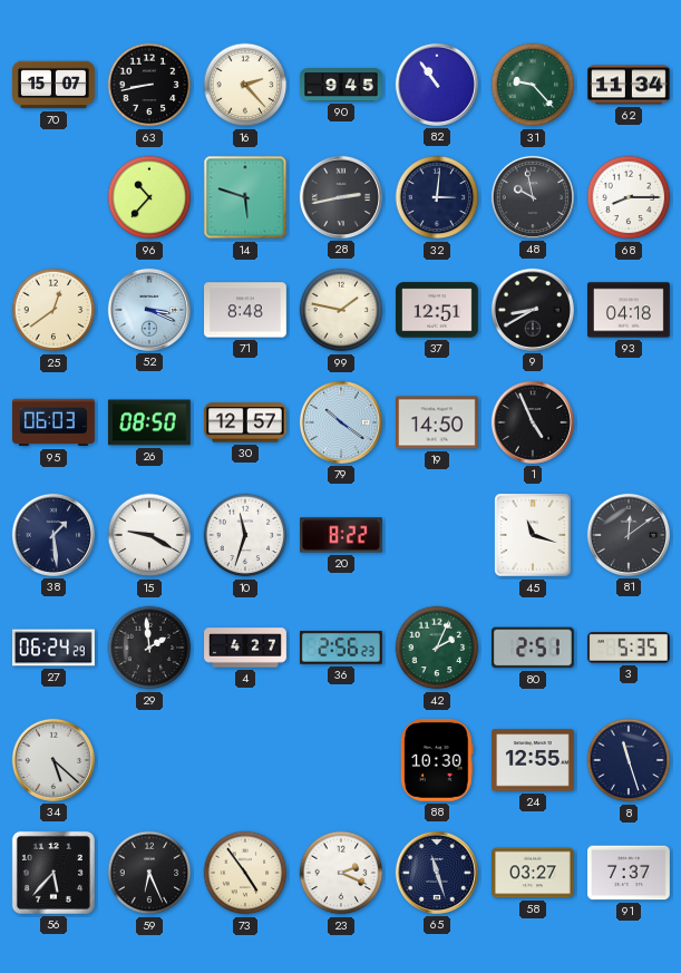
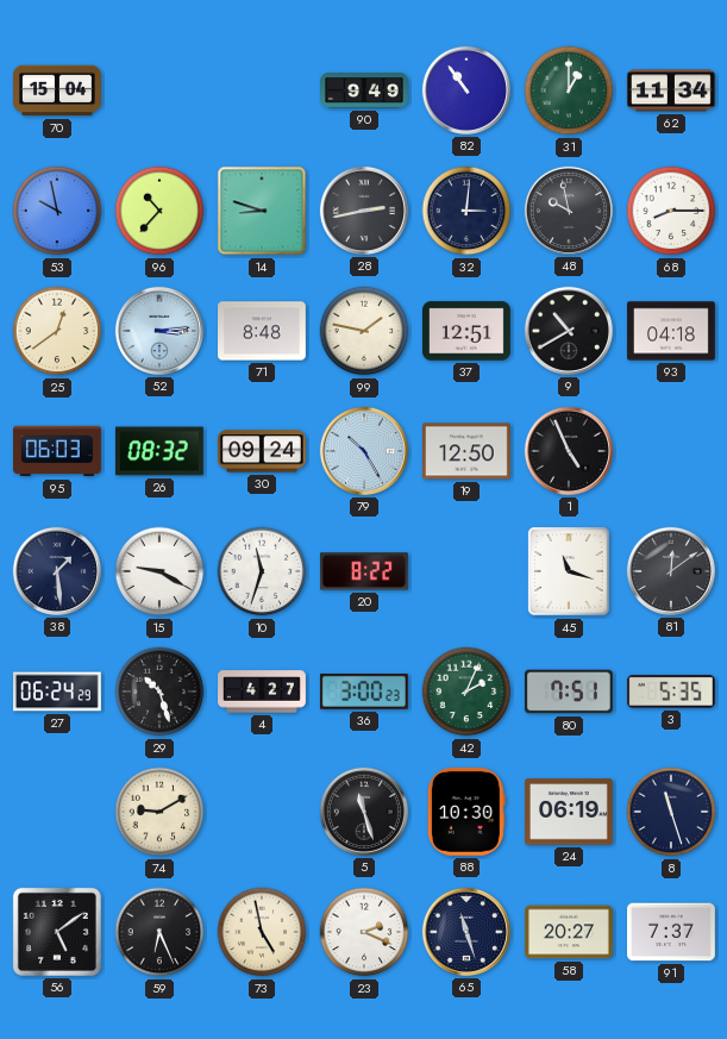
70: 15:07 -> 15:04
63: 8:43 -> none
16: 2:23 -> none
90: 9:45 -> 9:49
31: 9:23 -> 1:00
53: none -> 9:58
14: 5:48 -> 8:48
52: 3:19 -> 3:14
9: 8:40 -> 10:40
26: 08:50 -> 08:32
30: 12:57 -> 09:24
79: 10:21 -> 10:25
19: 14:50 -> 12:50
29: 1:59 -> 10:27
36: 2:56 -> 3:00
80: 2:51 -> 7:51
34: 5:22 -> none
74: none -> 9:10
5: none -> 11:27
24: 12:55 -> 06:19
56: 5:37 -> 5:09
73: 4:54 -> 4:58
58: 03:27 -> 20:27
